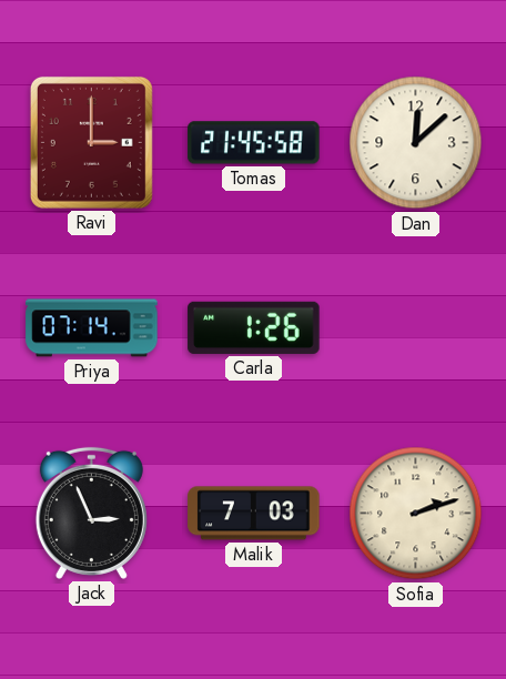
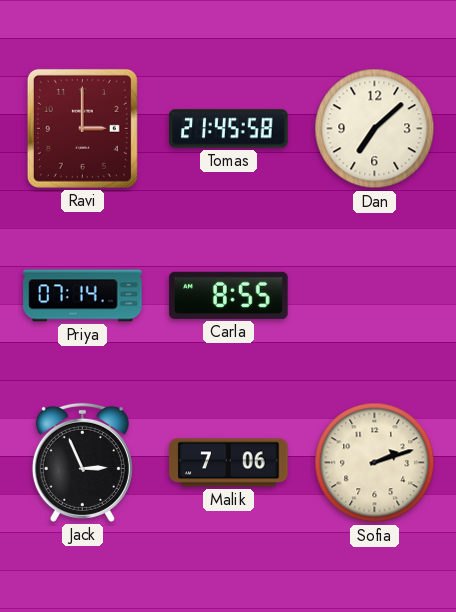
Dan: 12:08 -> 7:08
Carla: 1:26 -> 8:55
Malik: 7:03 -> 7:06
